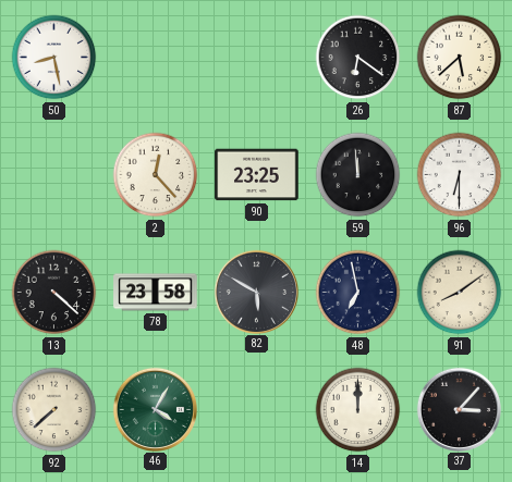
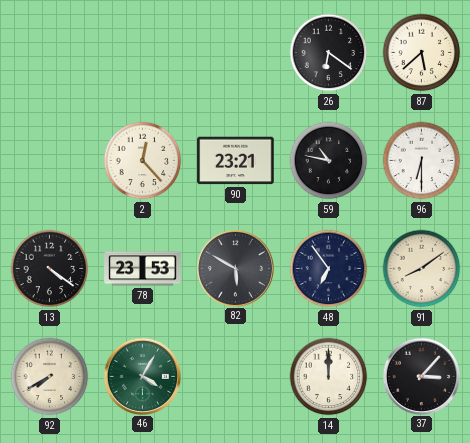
50: 8:28 -> none
90: 23:25 -> 23:21
59: 11:59 -> 10:47
13: 4:22 -> 4:21
78: 23:58 -> 23:53
48: 6:58 -> 6:54
92: 7:38 -> 7:40
